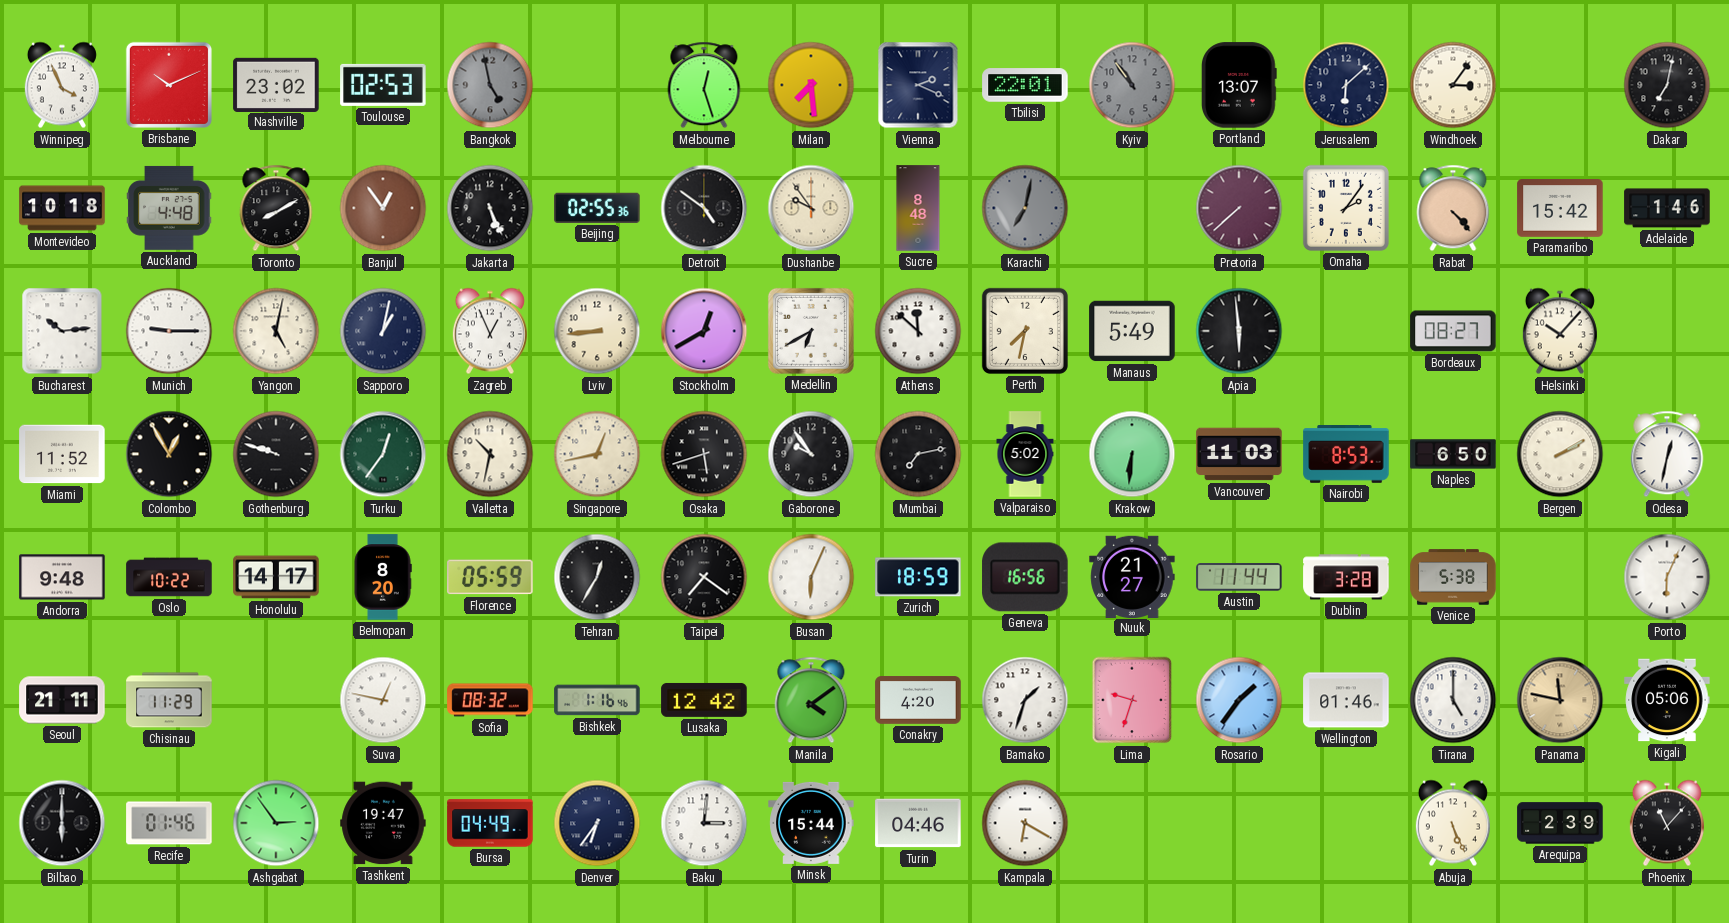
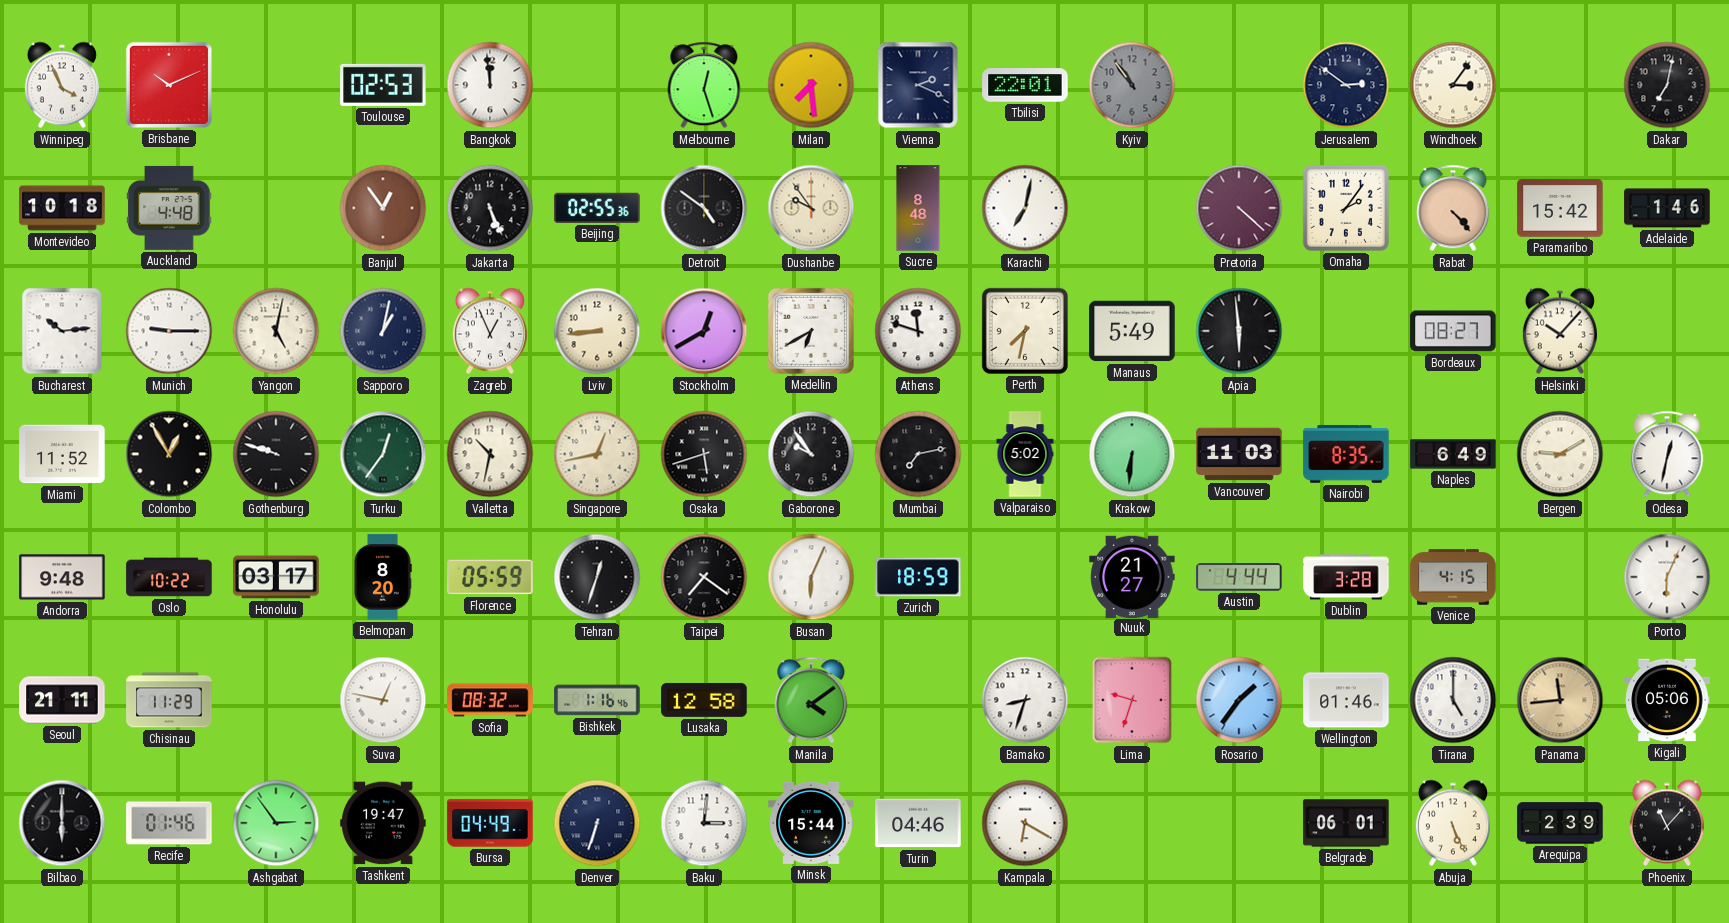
Nashville: 23:02 -> none
Bangkok: 4:58 -> 11:59
Bangkok dial: grey -> white
Portland: 13:07 -> none
Jerusalem: 6:08 -> 2:51
Toronto: 8:10 -> none
Karachi dial: grey -> white
Pretoria: 7:38 -> 4:22
Athens: 11:52 -> 11:48
Nairobi: 8:53 -> 8:35
Naples: 6:50 -> 6:49
Bergen: 2:10 -> 9:10
Honolulu: 14:17 -> 03:17
Tehran: 12:35 -> 12:33
Geneva: 16:56 -> none
Austin: 11:44 -> 4:44
Venice: 5:38 -> 4:15
Lusaka: 12:42 -> 12:58
Conakry: 4:20 -> none
Bamako: 1:33 -> 8:33
Panama: 11:47 -> 11:44
Denver: 6:36 -> 6:33
Belgrade: none -> 06:01
